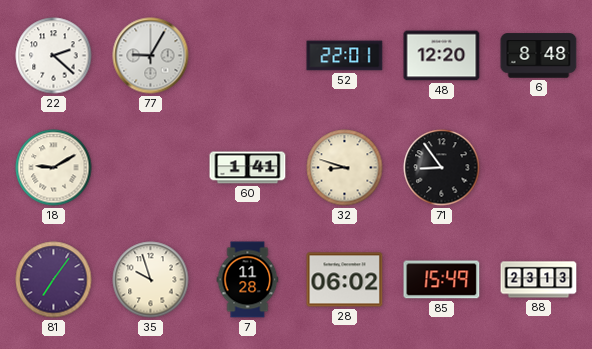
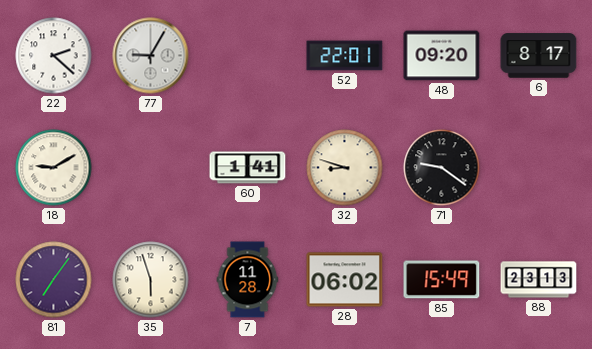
48: 12:20 -> 09:20
6: 8:48 -> 8:17
71: 8:54 -> 9:21
35: 9:57 -> 5:57
